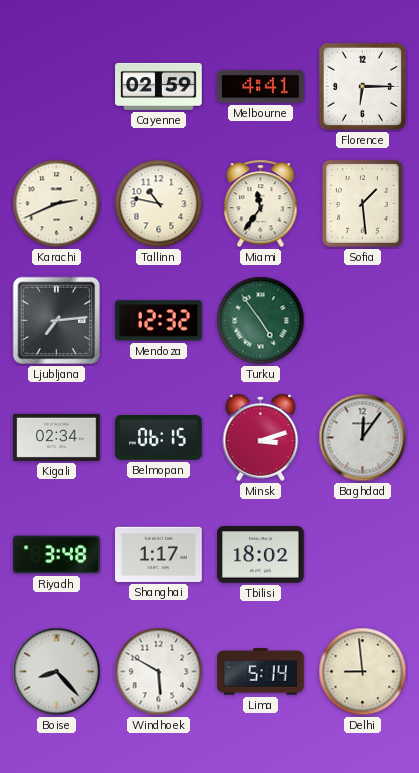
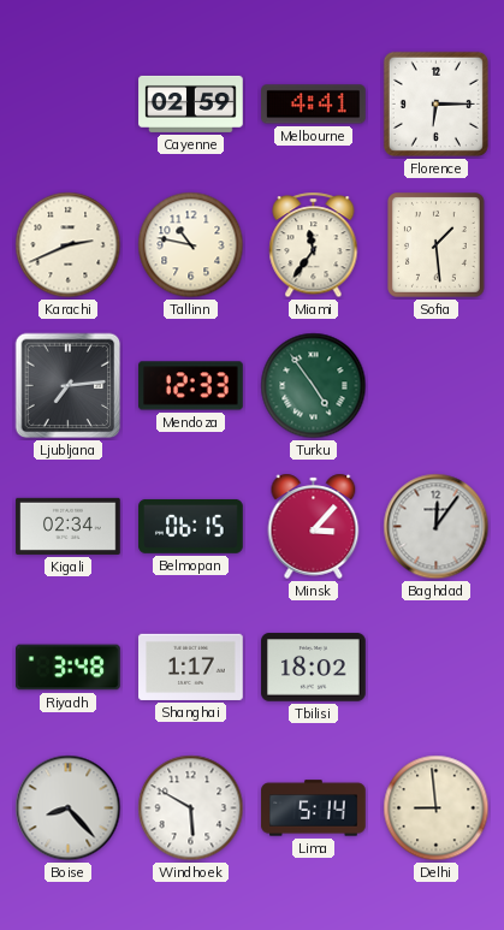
Mendoza: 12:32 -> 12:33
Minsk: 3:12 -> 3:07
